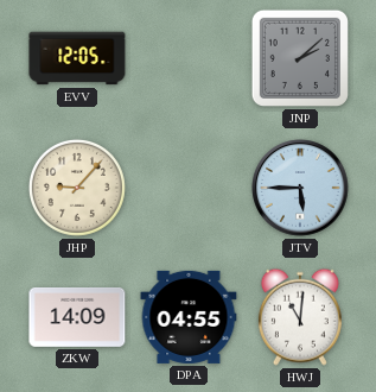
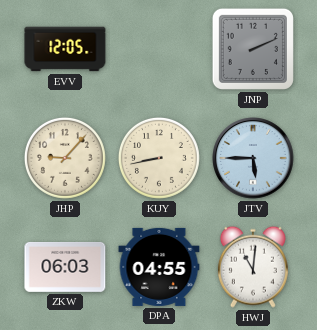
JNP: 2:08 -> 2:11
KUY: none -> 8:43
ZKW: 14:09 -> 06:03
